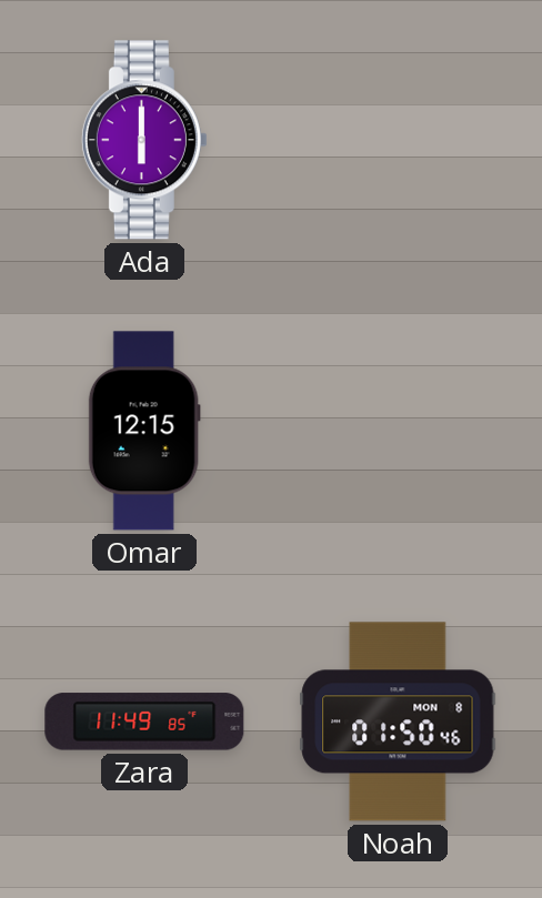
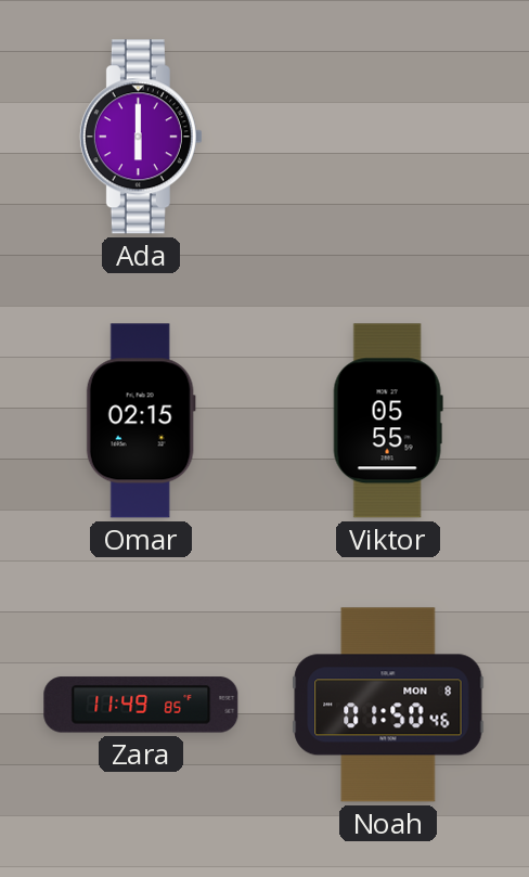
Omar: 12:15 -> 02:15
Viktor: none -> 05:55
